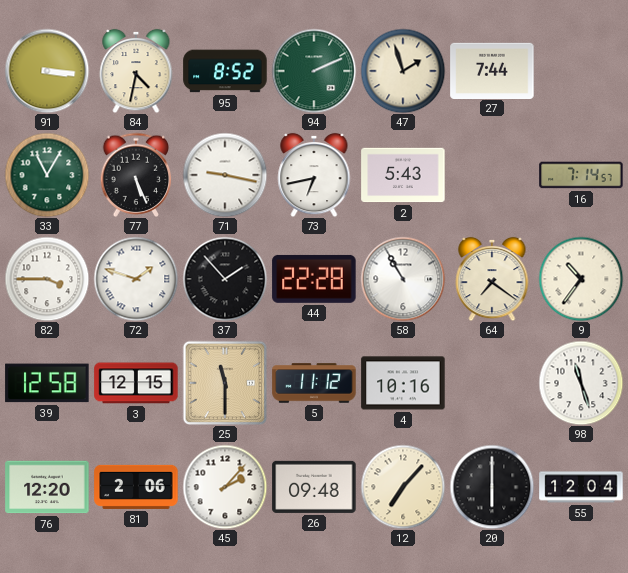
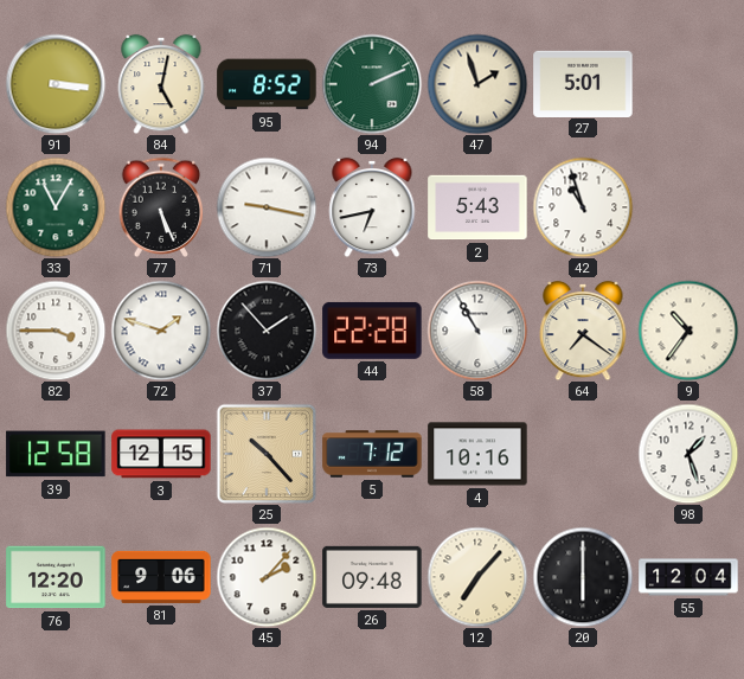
84: 4:32 -> 5:02
27: 7:44 -> 5:01
42: none -> 10:57
16: 7:14 -> none
25: 11:30 -> 10:23
5: 11:12 -> 7:12
98: 11:27 -> 1:27
81: 2:06 -> 9:06
